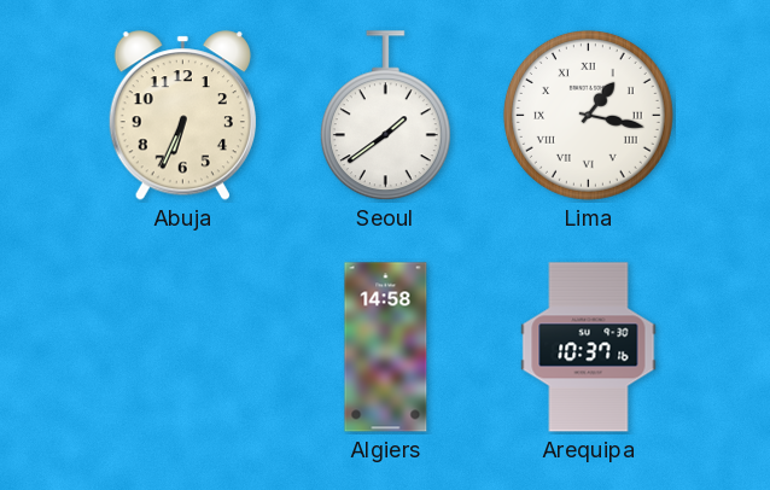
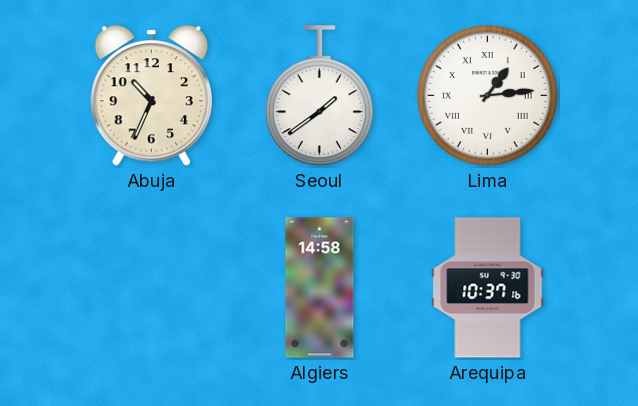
Abuja: 6:34 -> 10:34
Lima: 1:17 -> 1:14
